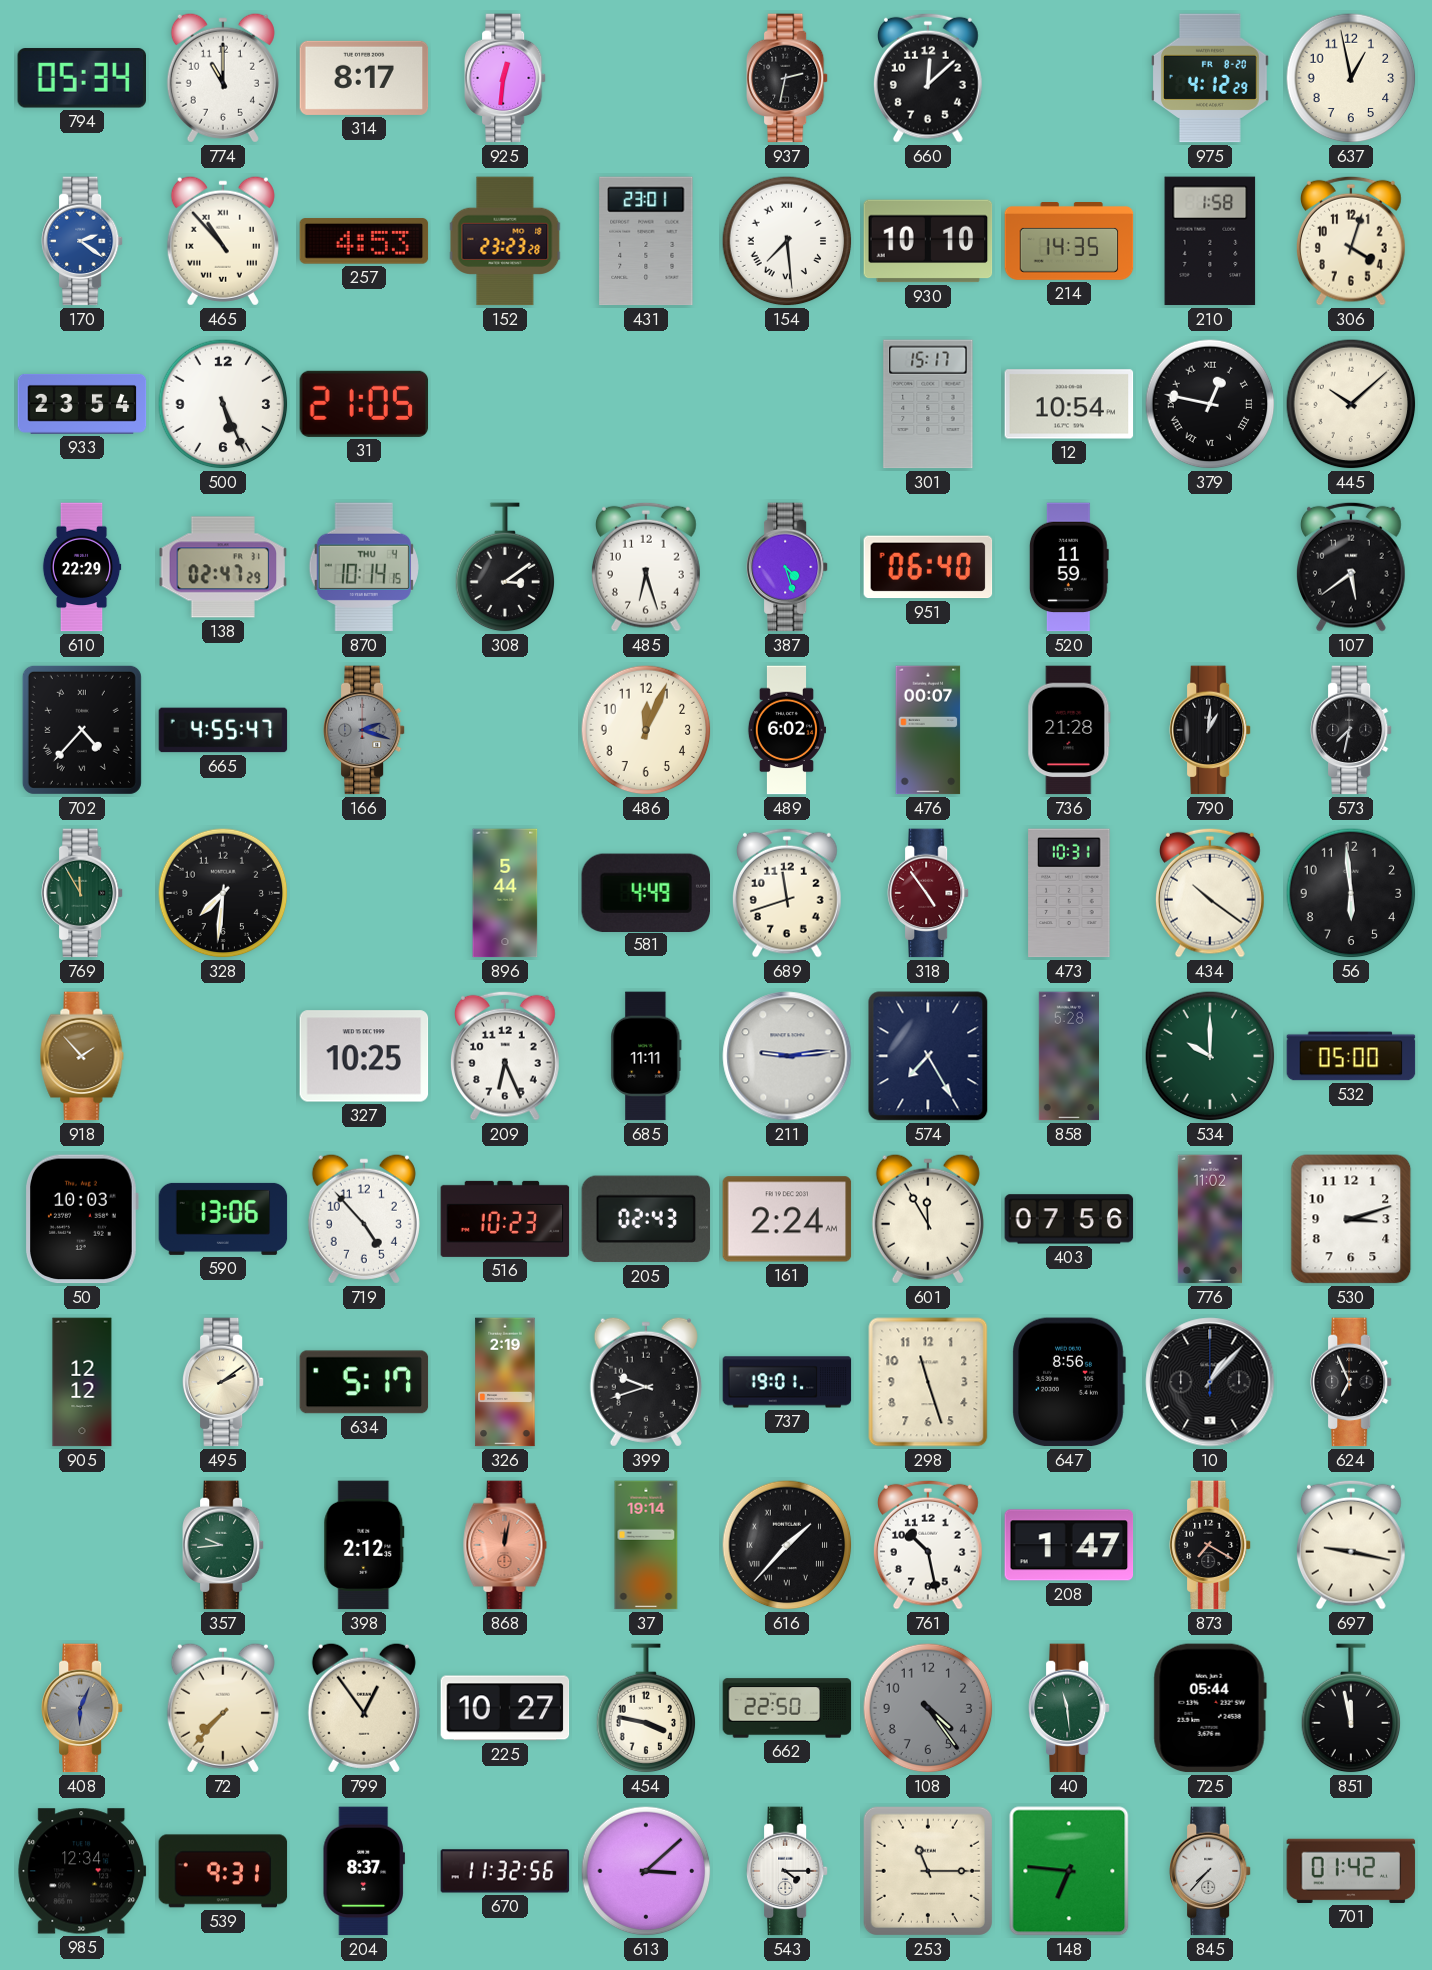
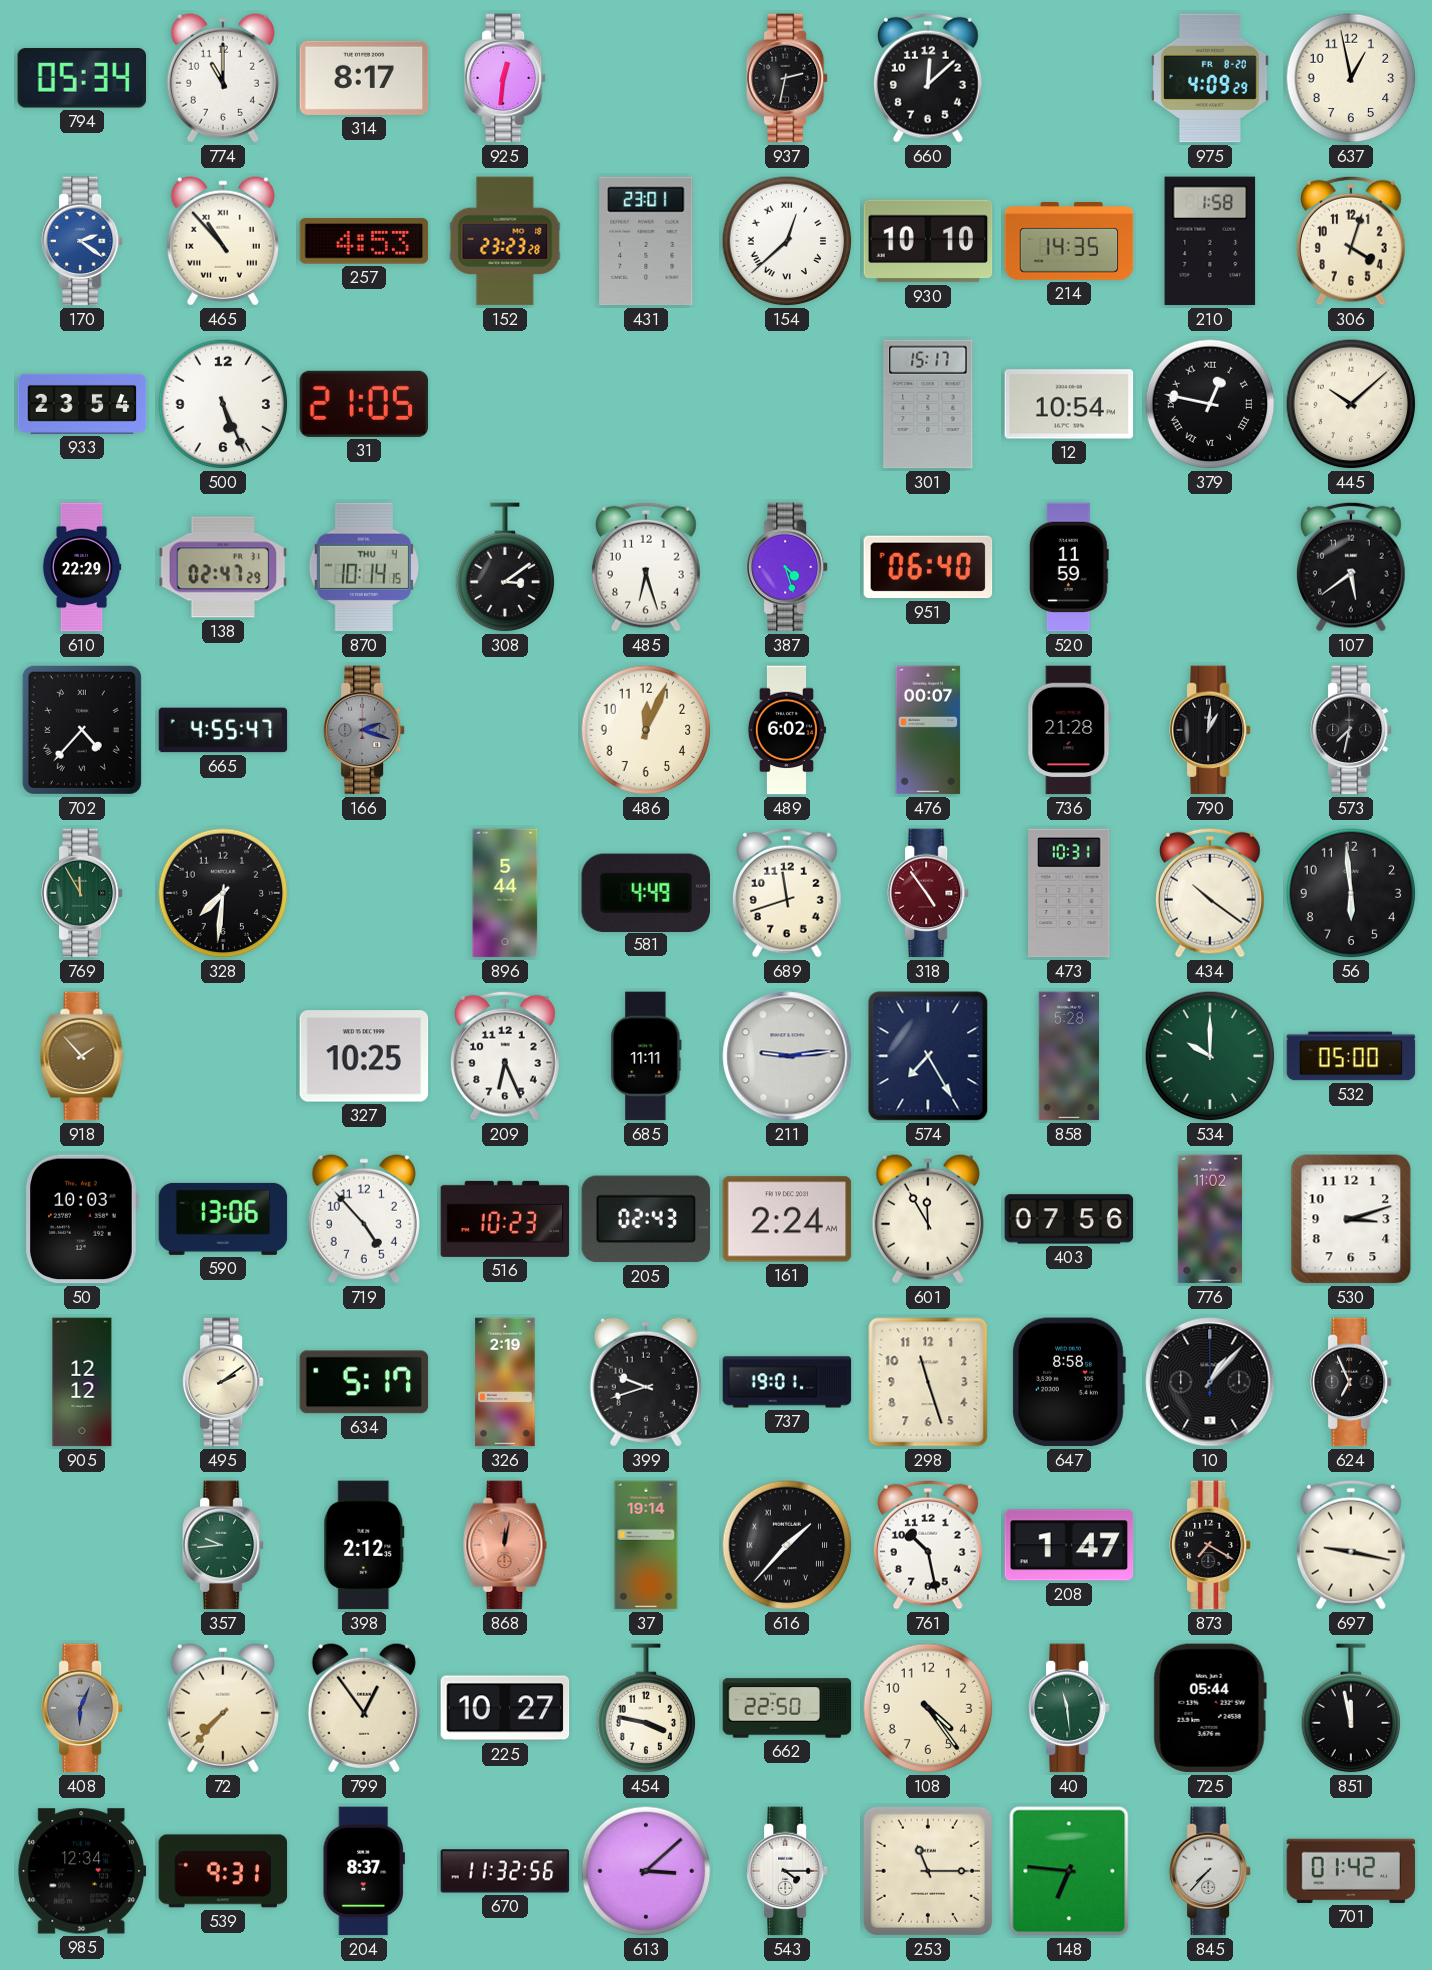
975: 4:12 -> 4:09
154: 7:29 -> 12:38
647: 8:56 -> 8:58
108 dial: grey -> cream
